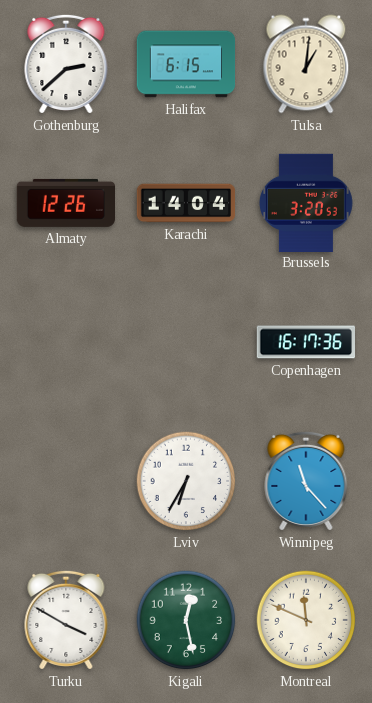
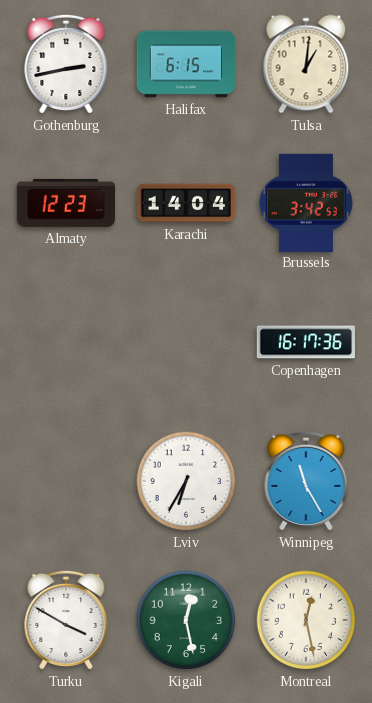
Gothenburg: 2:38 -> 2:43
Almaty: 12:26 -> 12:23
Brussels: 3:20 -> 3:42
Winnipeg: 11:23 -> 11:25
Montreal: 11:49 -> 12:28
